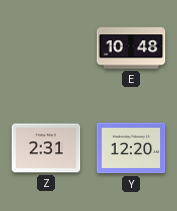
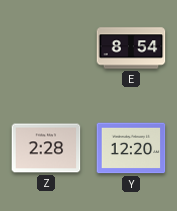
E: 10:48 -> 8:54
Z: 2:31 -> 2:28
